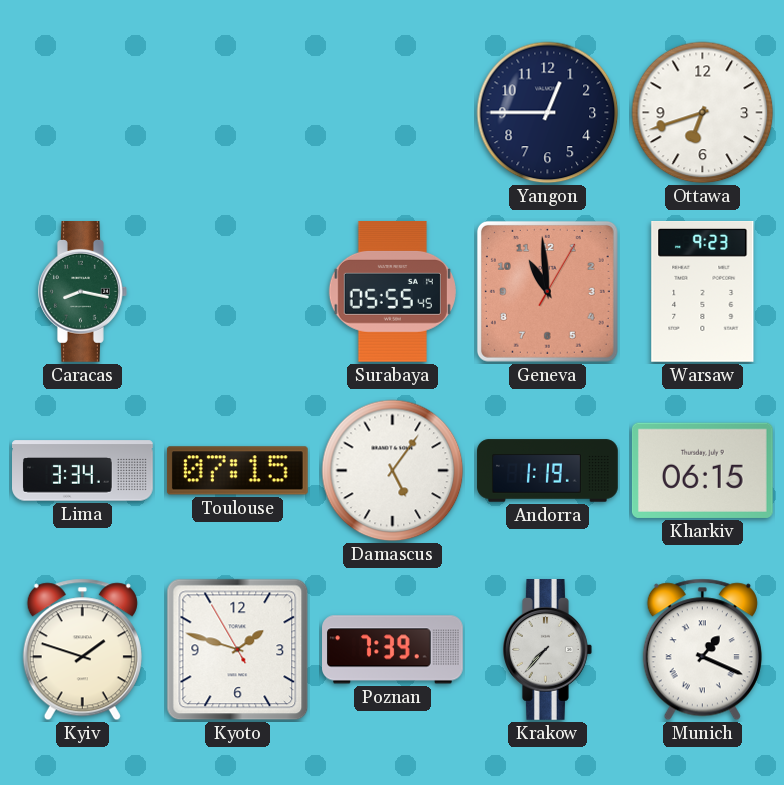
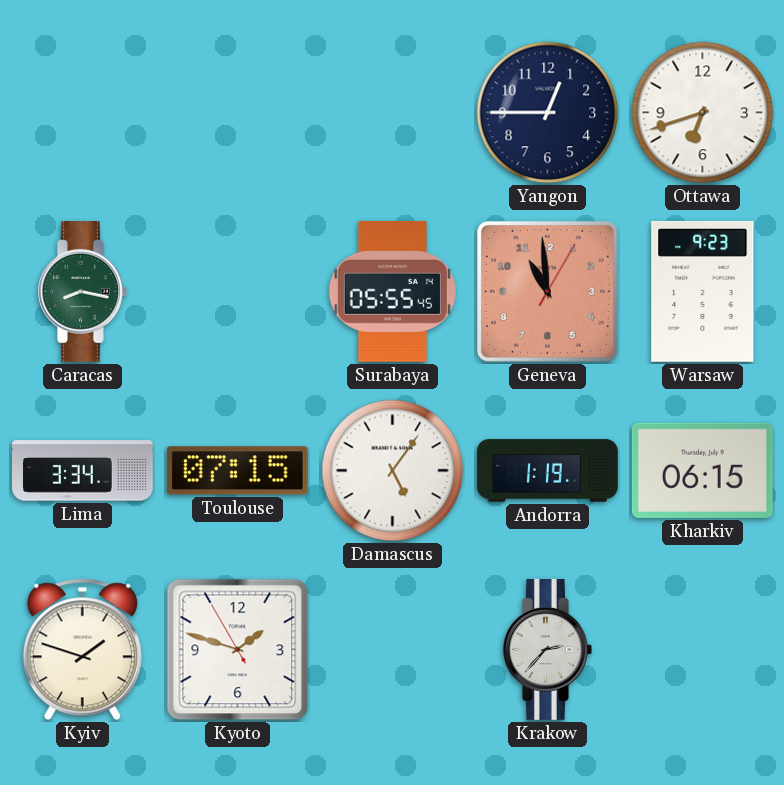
Poznan: 7:39 -> none
Krakow: 7:37 -> 2:37
Munich: 1:19 -> none
